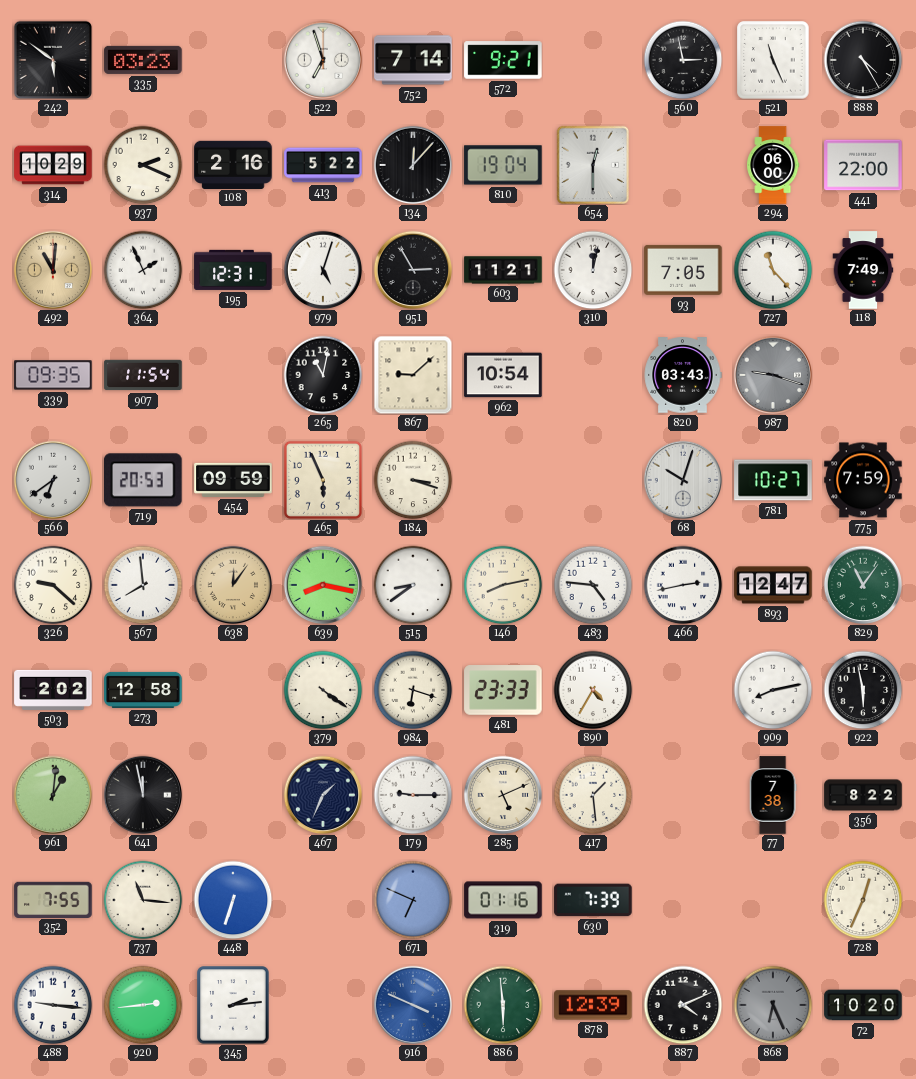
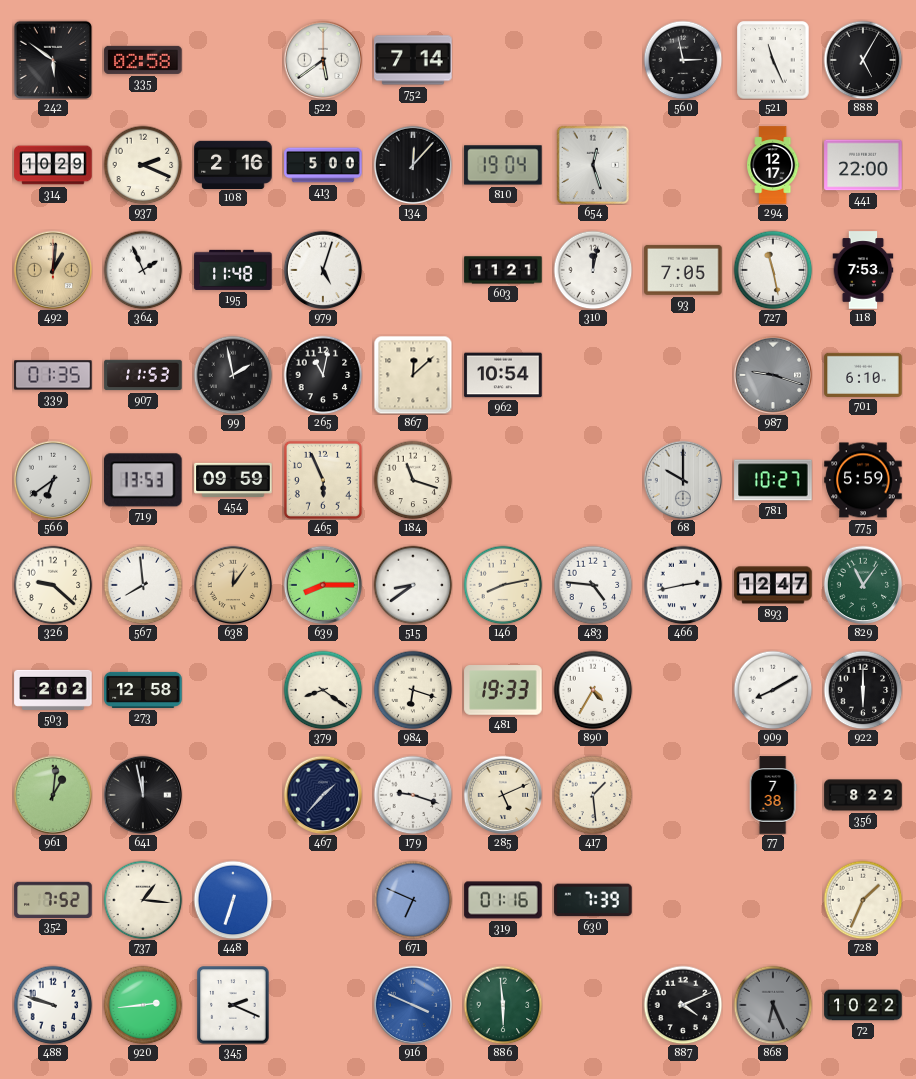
335: 03:23 -> 02:58
522: 6:57 -> 5:39
572: 9:21 -> none
888: 4:25 -> 5:05
413: 5:22 -> 5:00
654: 12:30 -> 12:27
294: 06:00 -> 12:17
492: 11:01 -> 1:01
195: 12:31 -> 11:48
951: 2:55 -> none
727: 11:23 -> 11:28
118: 7:49 -> 7:53
339: 09:35 -> 01:35
907: 11:54 -> 11:53
99: none -> 1:58
867: 9:08 -> 12:08
820: 03:43 -> none
701: none -> 6:10
719: 20:53 -> 13:53
184: 3:18 -> 11:18
68: 10:03 -> 10:00
775: 7:59 -> 5:59
639: 8:17 -> 8:15
379: 4:21 -> 8:21
481: 23:33 -> 19:33
909: 8:13 -> 8:10
922: 5:58 -> 6:00
467: 1:34 -> 1:37
179: 9:15 -> 9:18
352: 7:55 -> 7:52
737: 11:16 -> 1:16
728: 12:34 -> 1:34
488: 9:16 -> 9:48
345: 2:14 -> 2:19
878: 12:39 -> none
72: 10:20 -> 10:22
